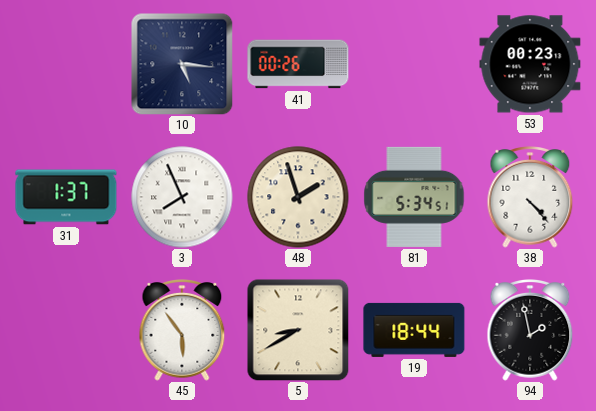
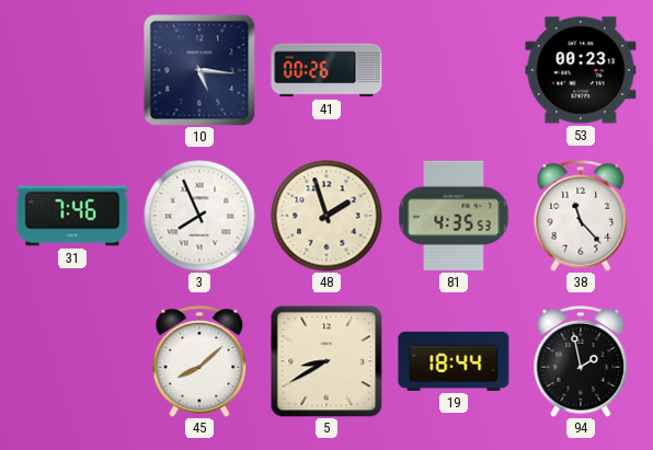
31: 1:37 -> 7:46
81: 5:34 -> 4:35
38: 4:23 -> 11:23
45: 5:54 -> 8:08
